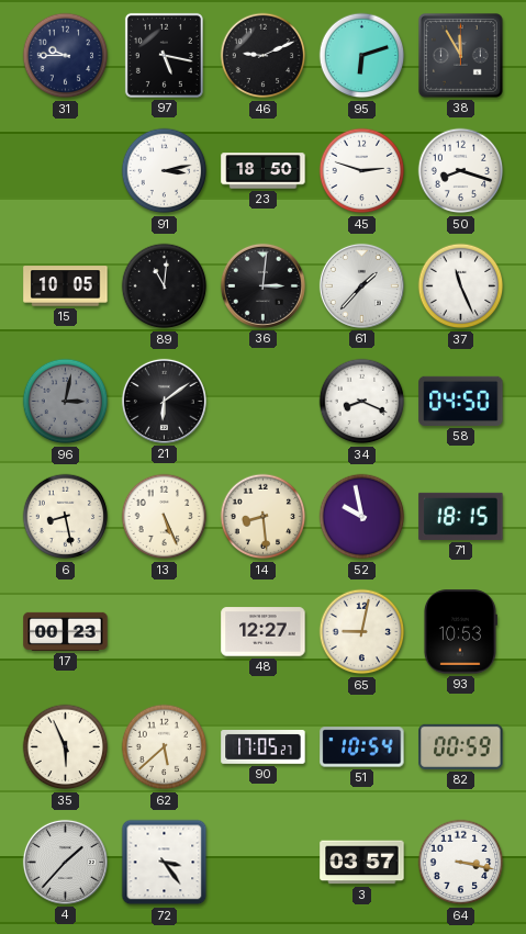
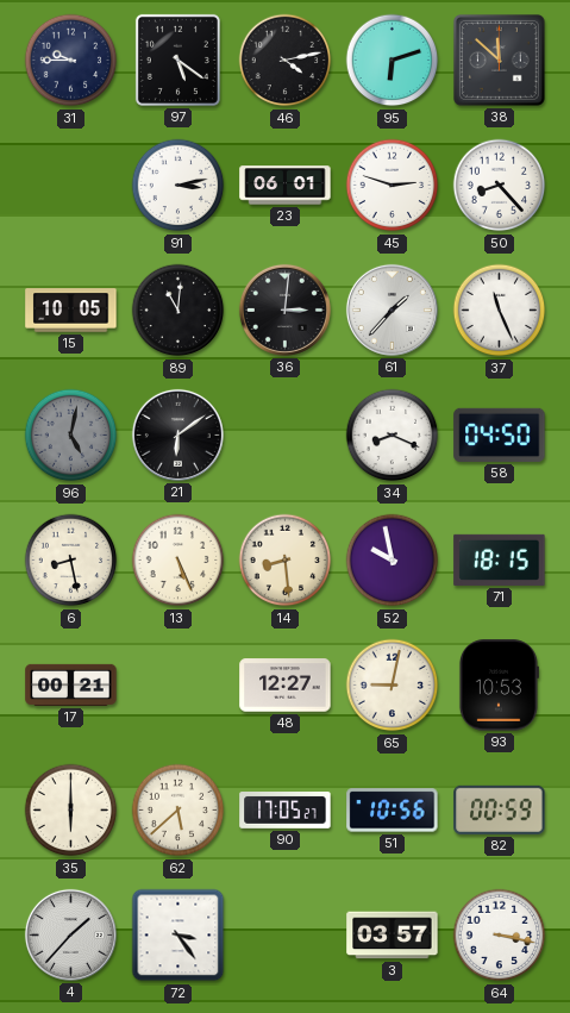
97: 5:17 -> 5:21
46: 9:11 -> 4:13
38: 11:55 -> 11:52
23: 18:50 -> 06:01
50: 8:18 -> 8:23
96: 3:02 -> 5:02
17: 00:23 -> 00:21
35: 5:56 -> 6:00
51: 10:54 -> 10:56
